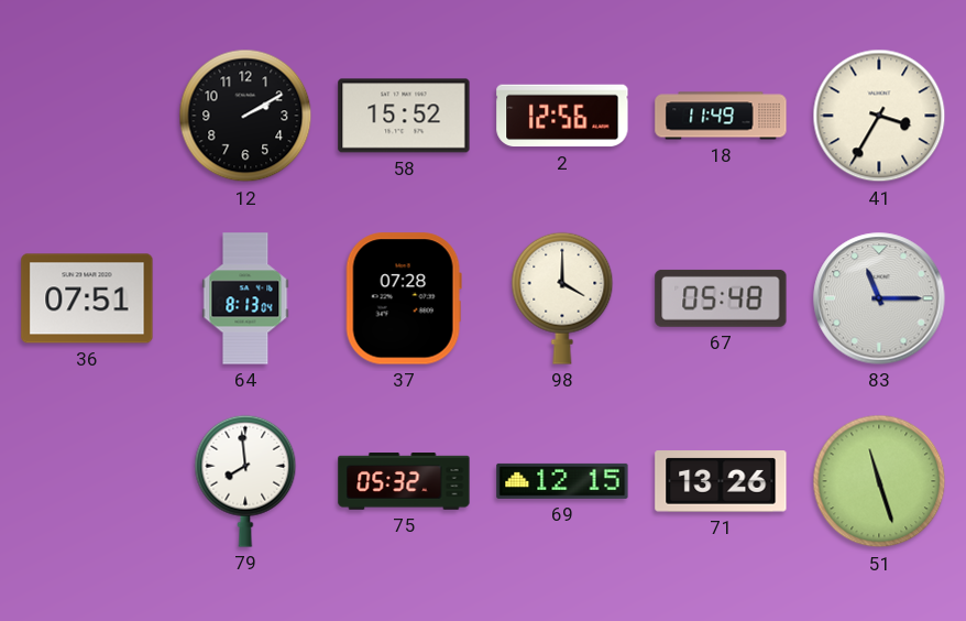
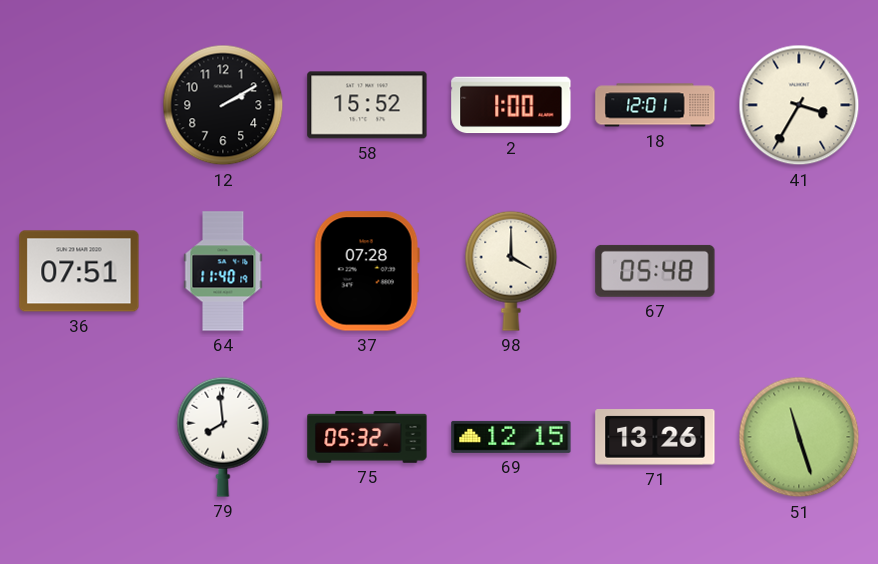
2: 12:56 -> 1:00
18: 11:49 -> 12:01
64: 8:13 -> 11:40
83: 11:15 -> none
